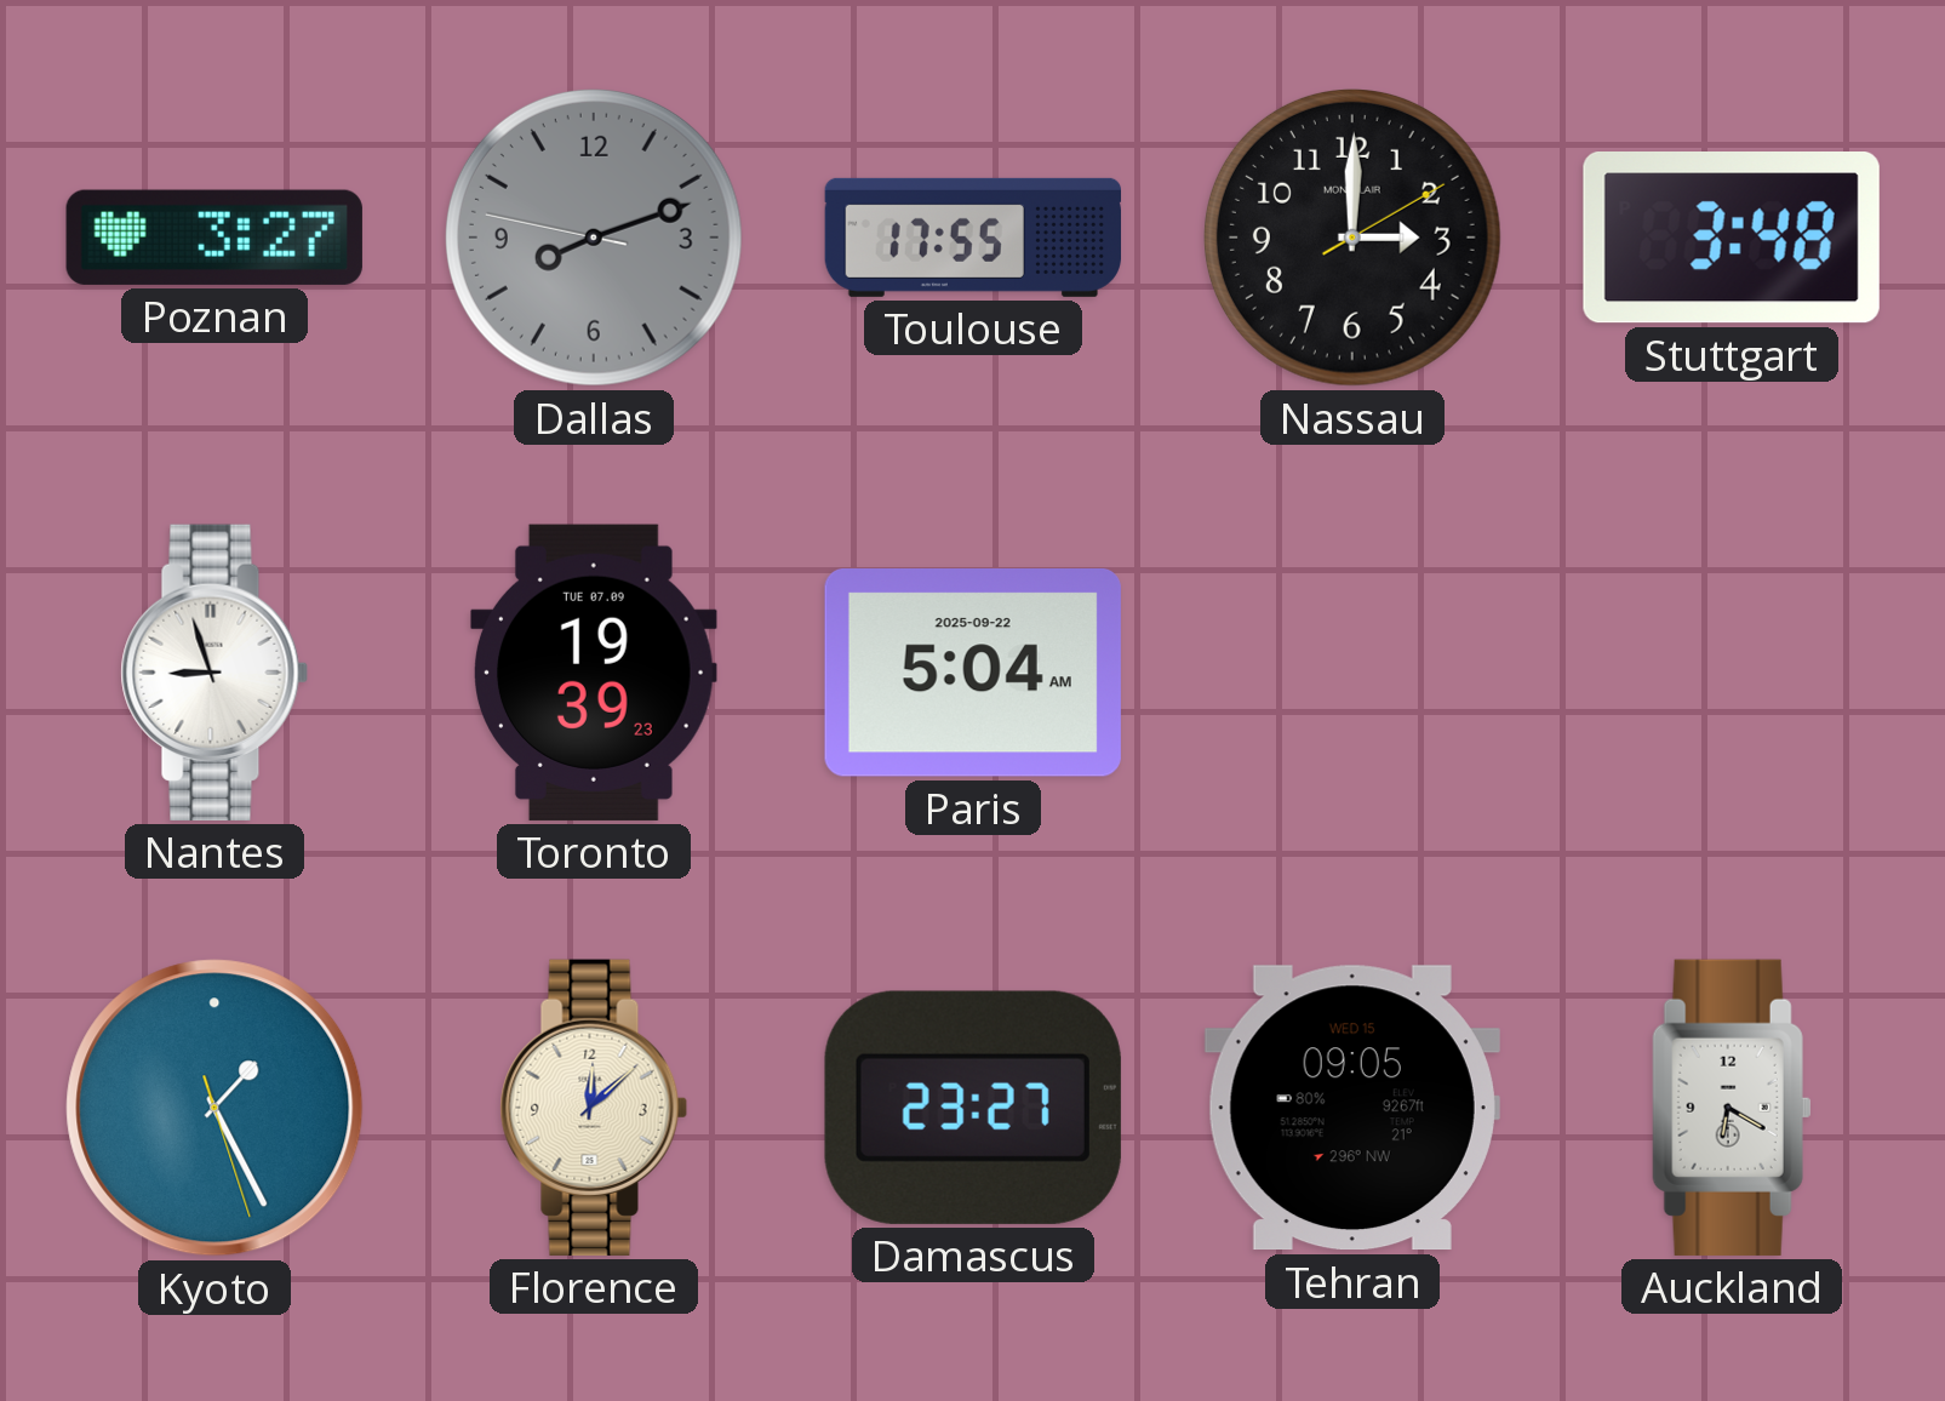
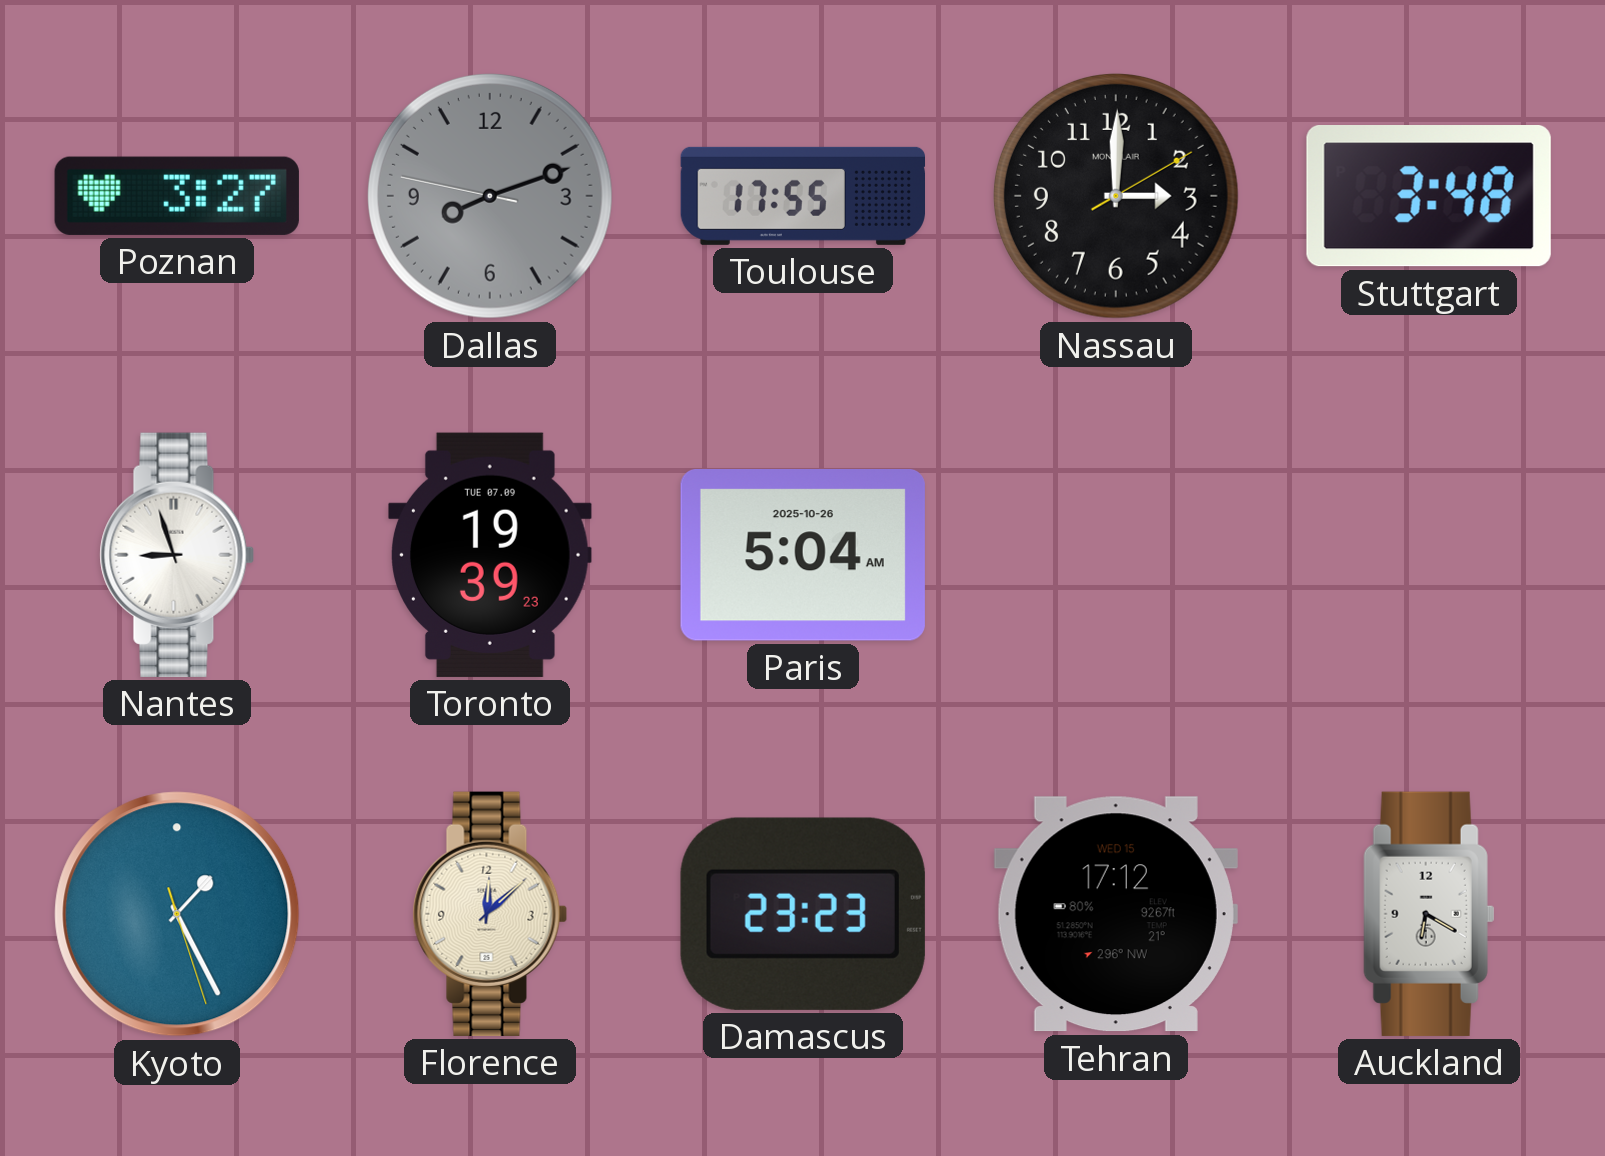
Paris date: 2025-09-22 -> 2025-10-26
Damascus: 23:27 -> 23:23
Tehran: 09:05 -> 17:12
